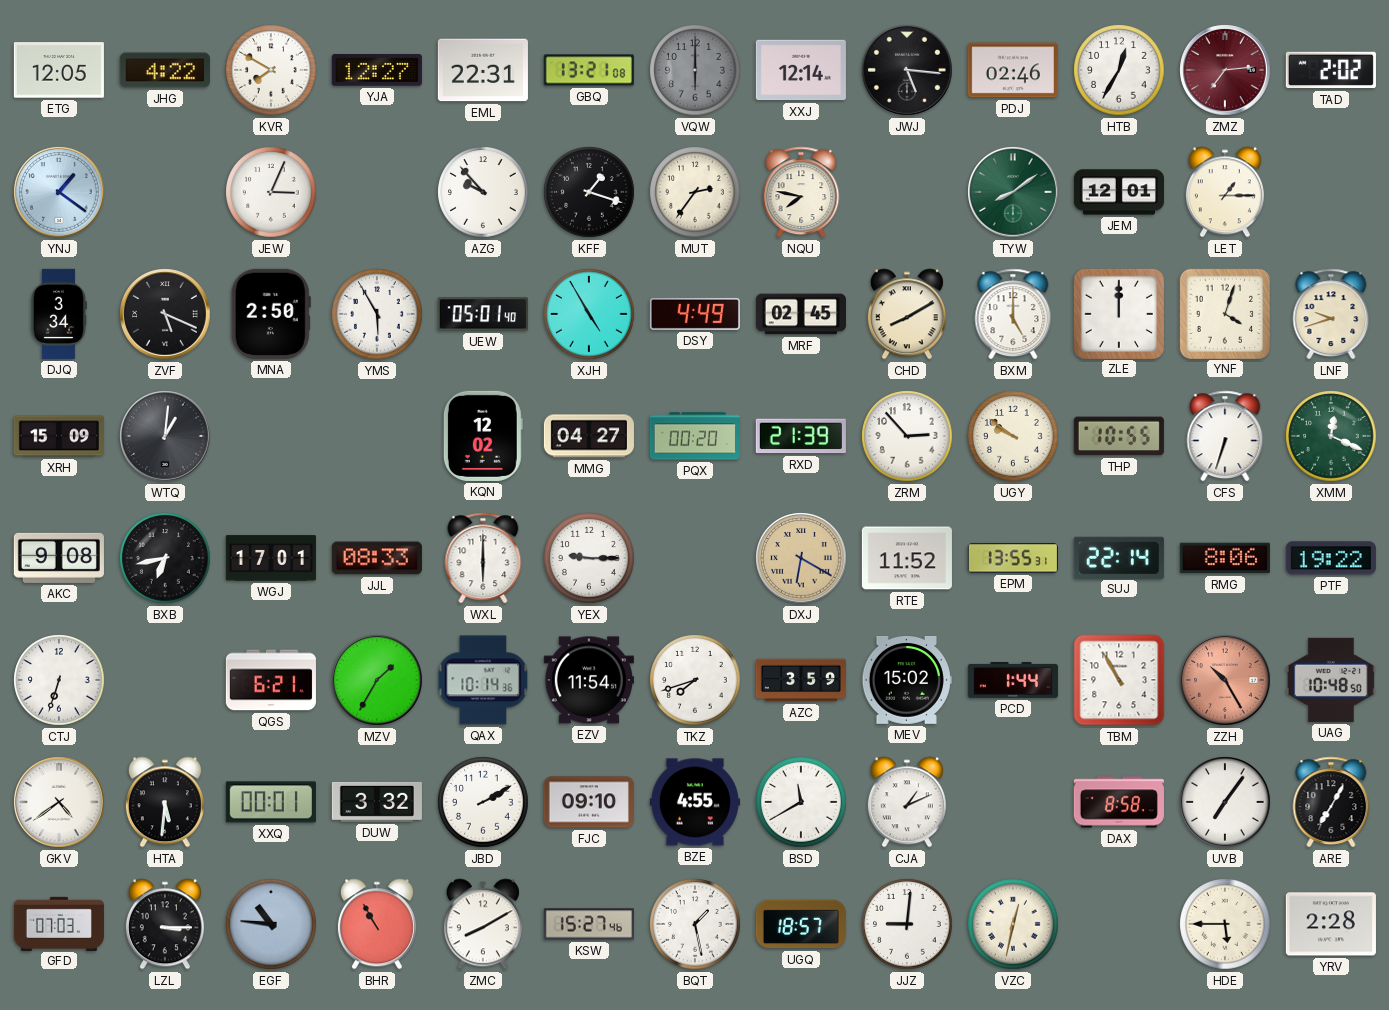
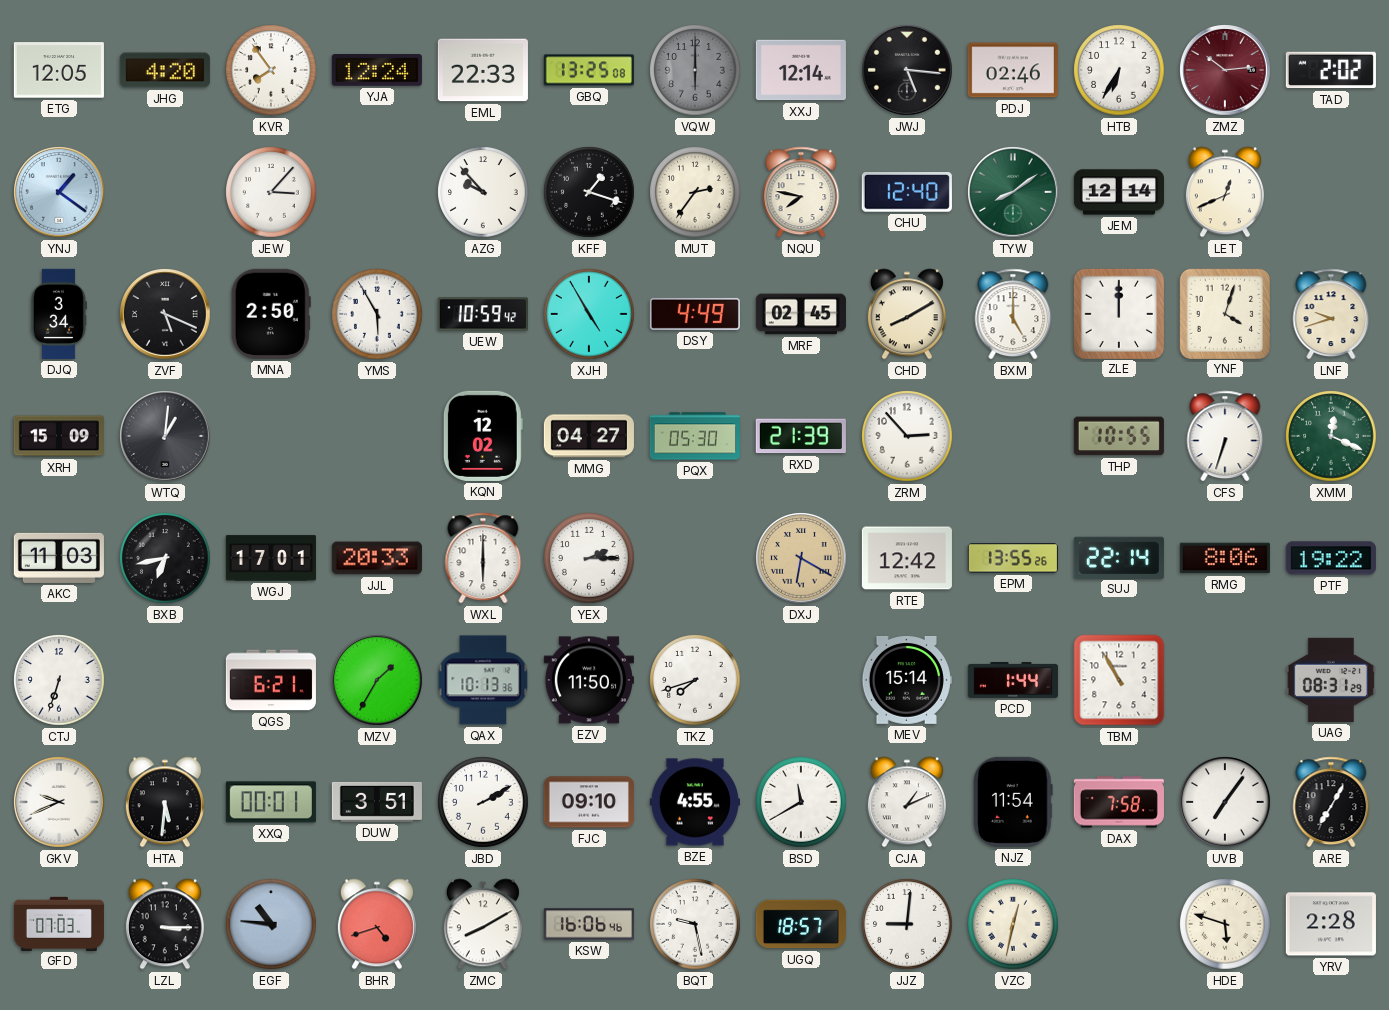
JHG: 4:22 -> 4:20
KVR: 7:50 -> 7:54
YJA: 12:27 -> 12:24
EML: 22:31 -> 22:33
GBQ: 13:21 -> 13:25
HTB: 12:35 -> 6:35
ZMZ: 7:14 -> 10:14
JEW: 3:04 -> 3:07
CHU: none -> 12:40
JEM: 12:01 -> 12:14
LET: 1:15 -> 12:41
UEW: 05:01 -> 10:59
PQX: 00:20 -> 05:30
UGY: 9:51 -> none
AKC: 9:08 -> 11:03
JJL: 08:33 -> 20:33
YEX: 9:15 -> 2:15
RTE: 11:52 -> 12:42
EPM: 13:55:31 -> 13:55:26
QAX: 10:14 -> 10:13
EZV: 11:54 -> 11:50
AZC: 3:59 -> none
MEV: 15:02 -> 15:14
ZZH: 10:25 -> none
UAG: 10:48 -> 08:31
GKV: 4:39 -> 9:41
DUW: 3:32 -> 3:51
NJZ: none -> 11:54
DAX: 8:58 -> 7:58
BHR: 10:55 -> 4:42
KSW: 15:27 -> 16:06
BQT: 1:28 -> 9:28
HDE: 5:45 -> 5:48
